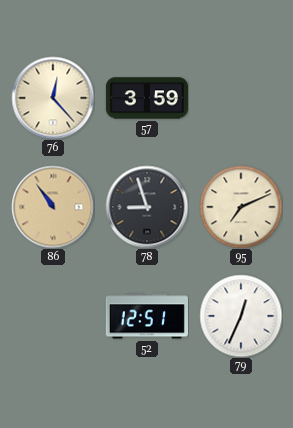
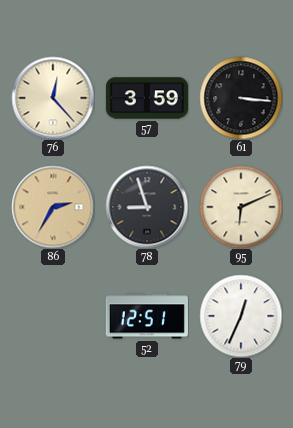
61: none -> 3:16
86: 10:54 -> 2:35
95: 7:11 -> 6:11
